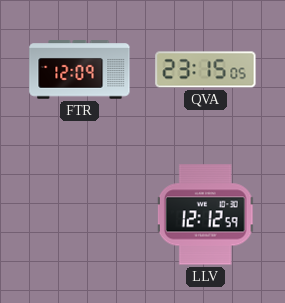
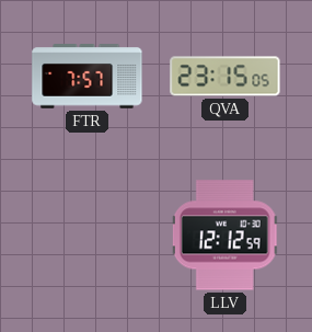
FTR: 12:09 -> 7:57
